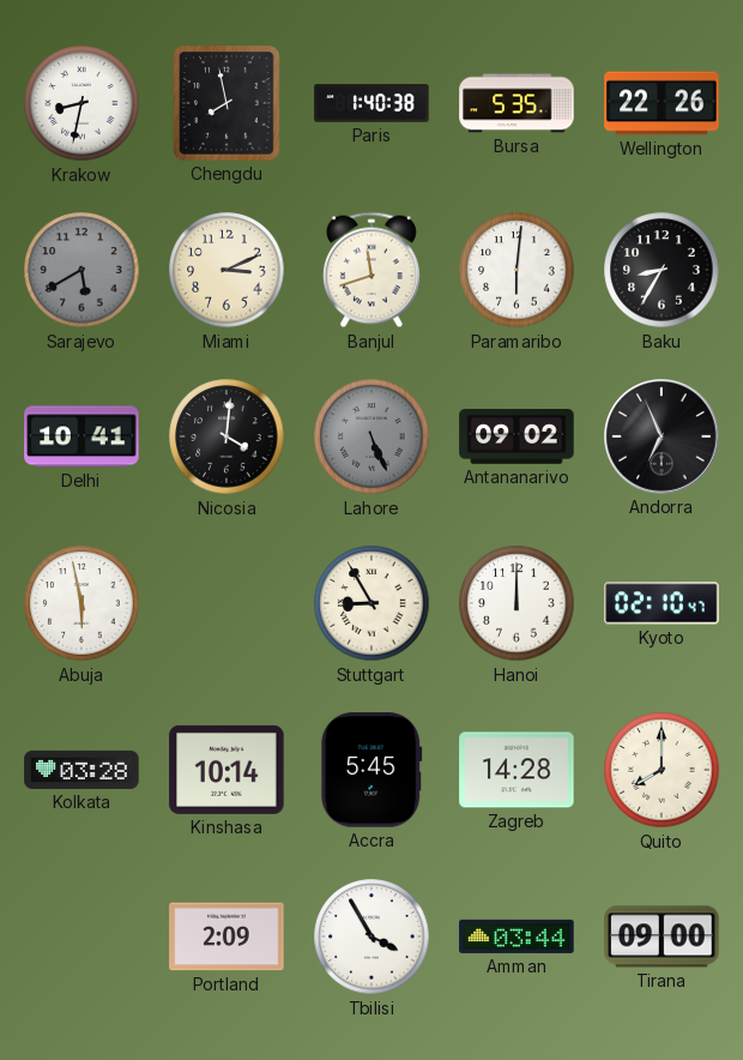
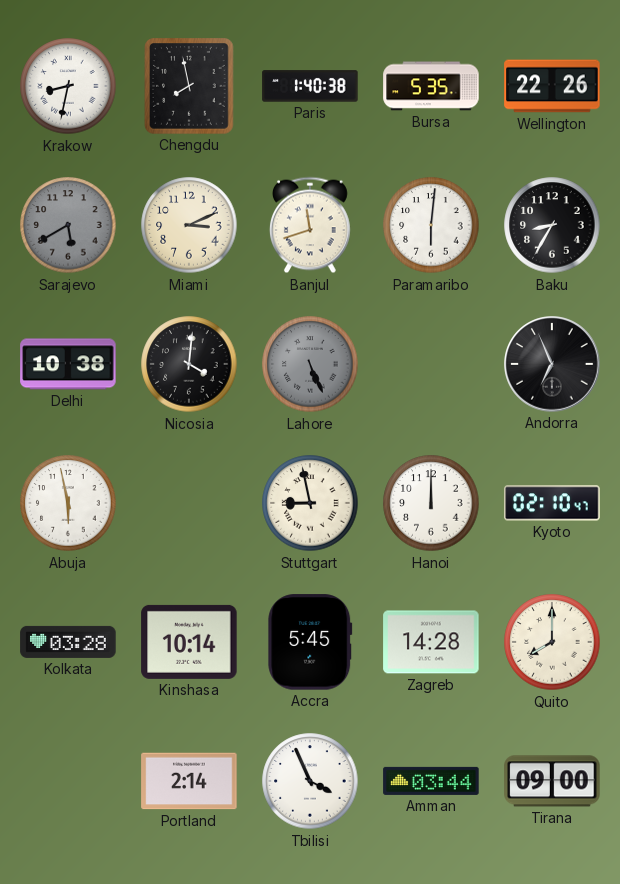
Delhi: 10:41 -> 10:38
Antananarivo: 09:02 -> none
Stuttgart: 8:55 -> 8:58
Portland: 2:09 -> 2:14
Tbilisi: 3:55 -> 3:56
